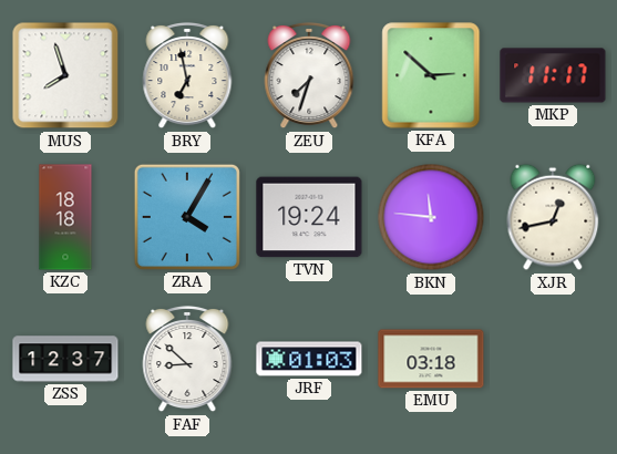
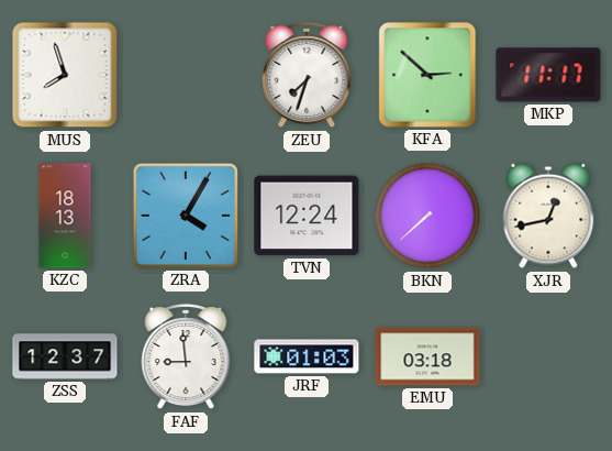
BRY: 6:58 -> none
KZC: 18:18 -> 18:13
TVN: 19:24 -> 12:24
BKN: 11:46 -> 7:38
FAF: 8:52 -> 8:59
